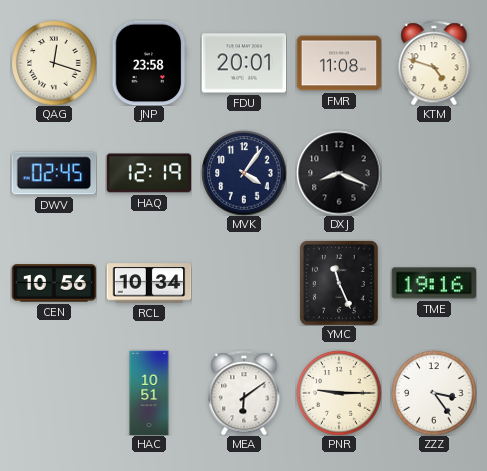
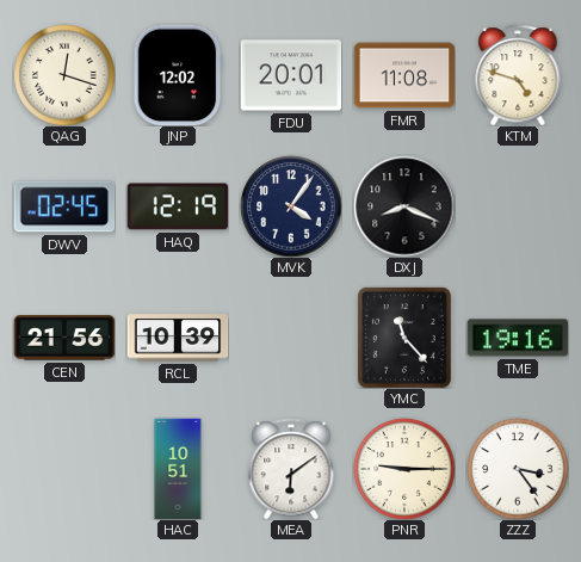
JNP: 23:58 -> 12:02
CEN: 10:56 -> 21:56
RCL: 10:34 -> 10:39
YMC: 11:26 -> 11:23
